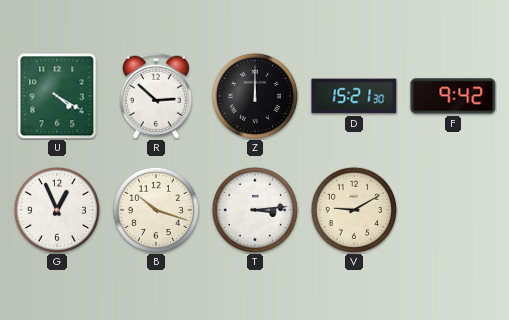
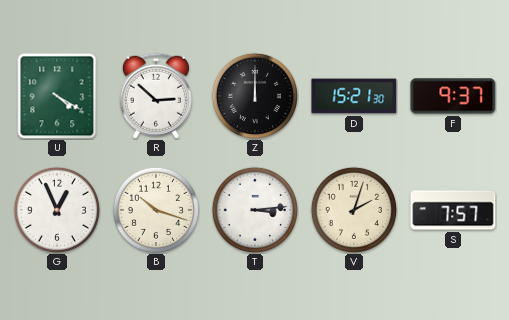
F: 9:42 -> 9:37
V: 9:10 -> 2:03
S: none -> 7:57
